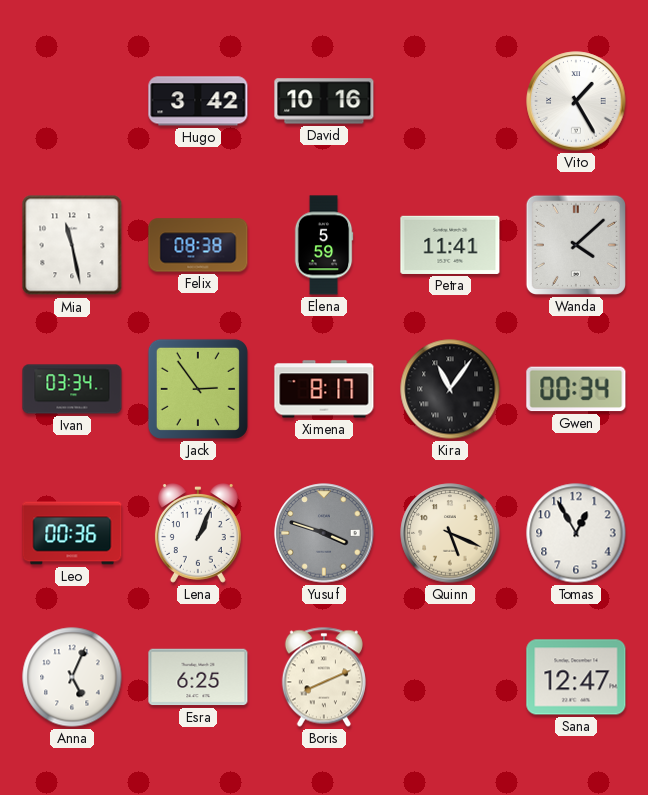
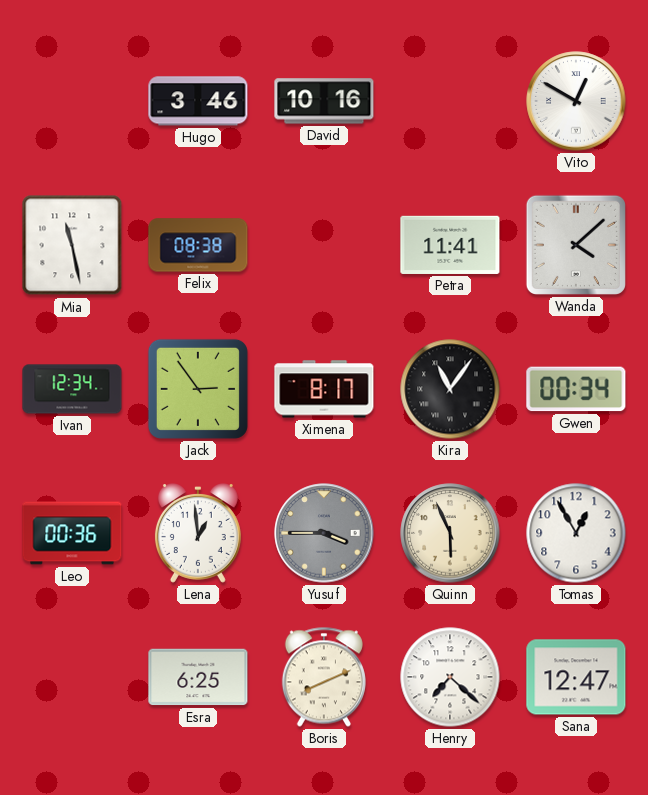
Hugo: 3:42 -> 3:46
Vito: 1:25 -> 12:50
Elena: 5:59 -> none
Ivan: 03:34 -> 12:34
Lena: 1:04 -> 12:59
Yusuf: 3:48 -> 3:45
Quinn: 5:19 -> 5:56
Anna: 5:04 -> none
Henry: none -> 7:22
